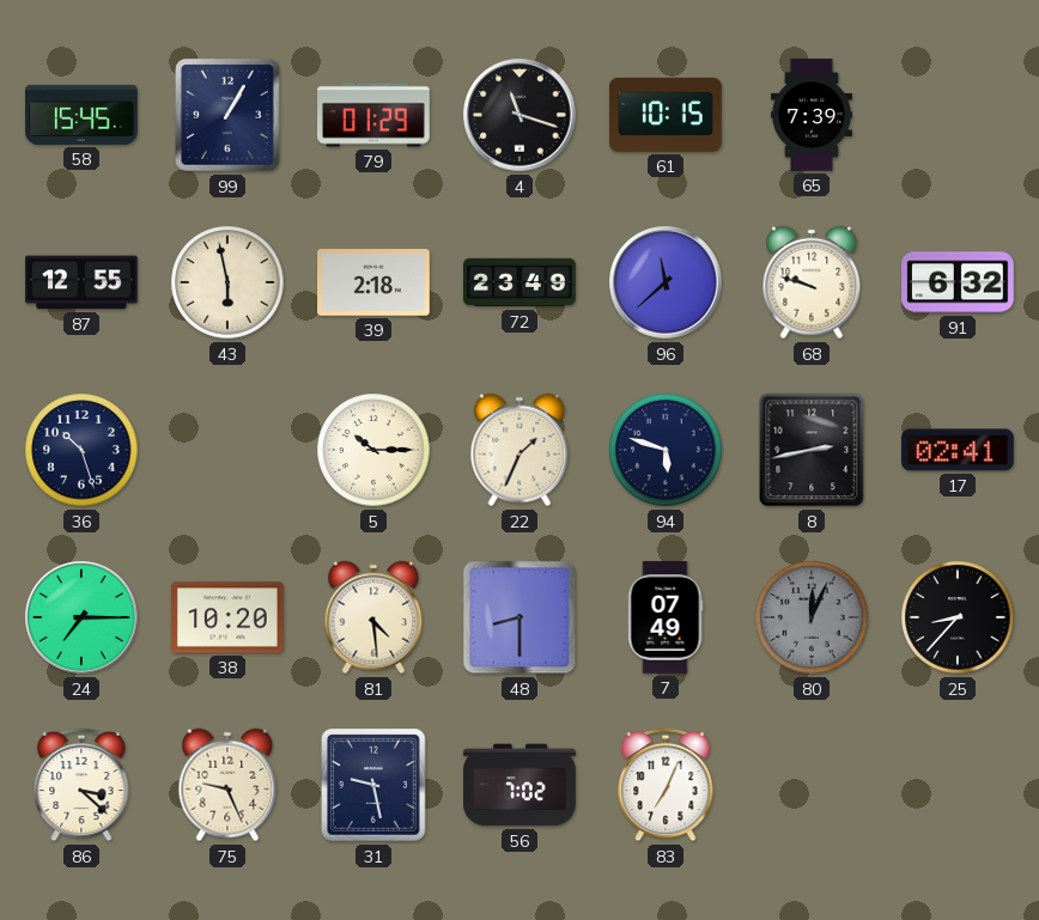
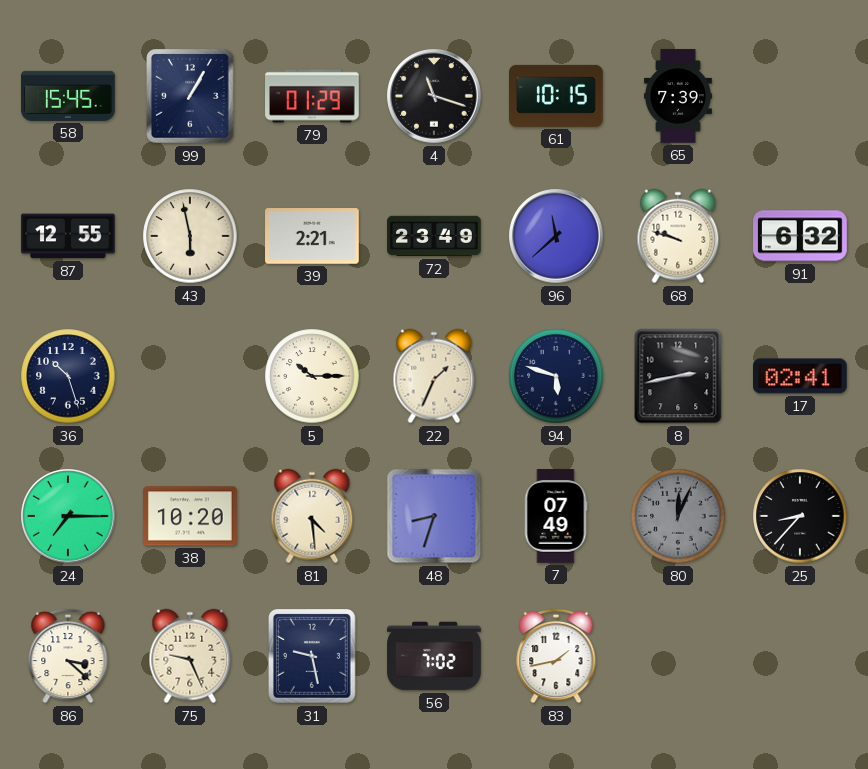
39: 2:18 -> 2:21
48: 8:30 -> 8:33
83: 7:04 -> 1:43
